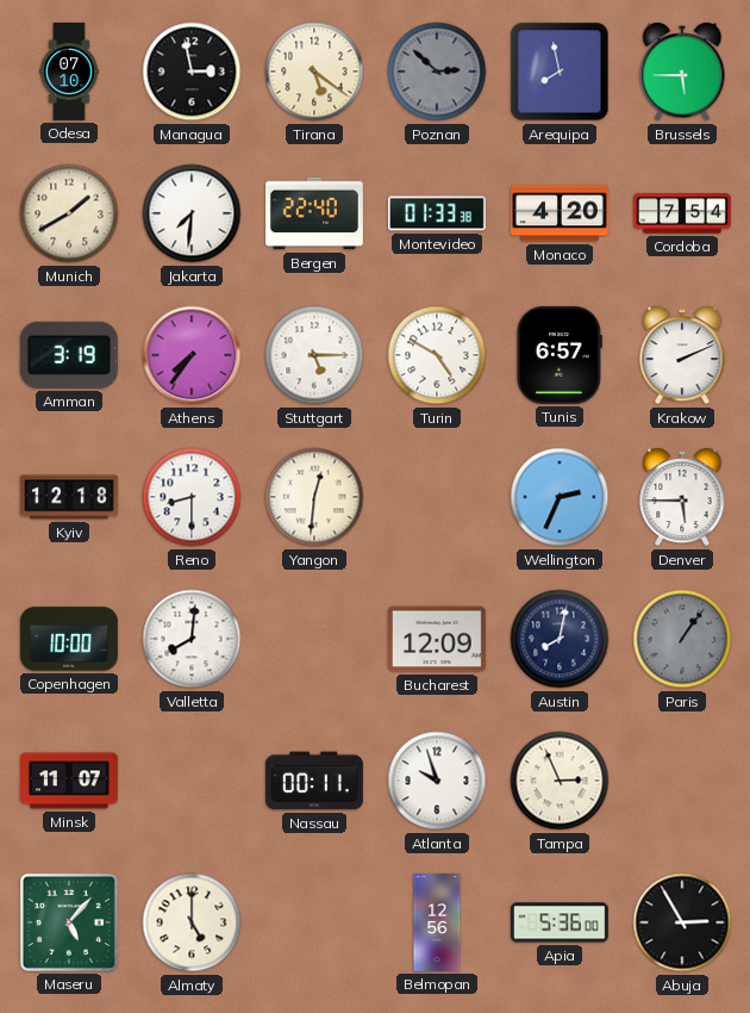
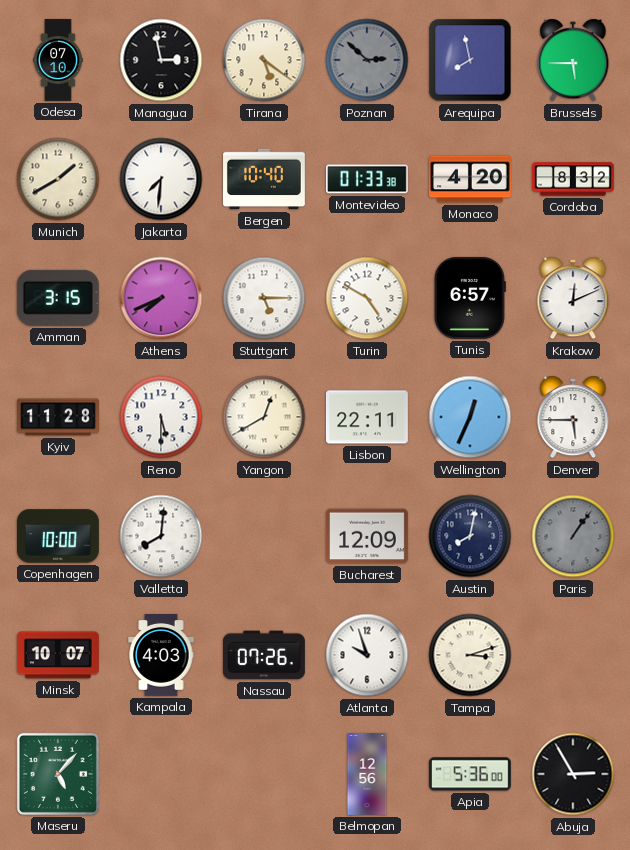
Bergen: 22:40 -> 10:40
Cordoba: 7:54 -> 8:32
Amman: 3:19 -> 3:15
Athens: 7:36 -> 7:41
Krakow: 2:11 -> 12:11
Kyiv: 12:18 -> 11:28
Reno: 8:30 -> 5:30
Yangon: 12:31 -> 12:40
Lisbon: none -> 22:11
Wellington: 2:34 -> 12:34
Minsk: 11:07 -> 10:07
Kampala: none -> 4:03
Nassau: 00:11 -> 07:26
Tampa: 2:56 -> 3:12
Almaty: 5:00 -> none
